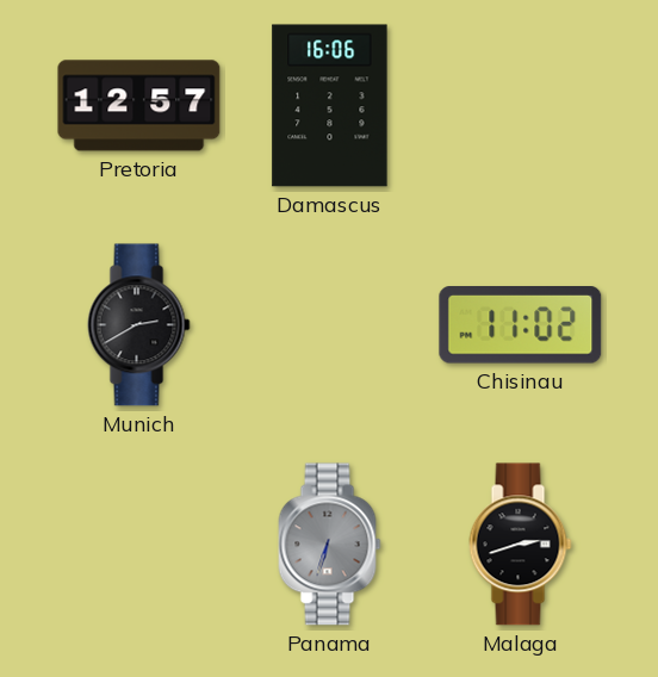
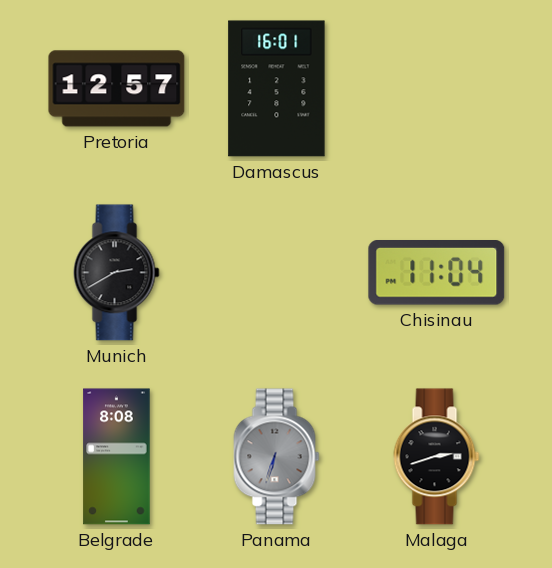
Damascus: 16:06 -> 16:01
Chisinau: 11:02 -> 11:04
Belgrade: none -> 8:08
